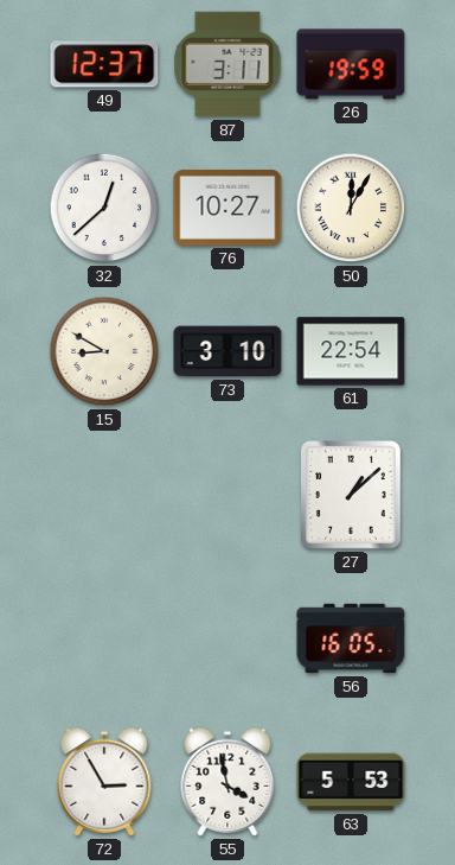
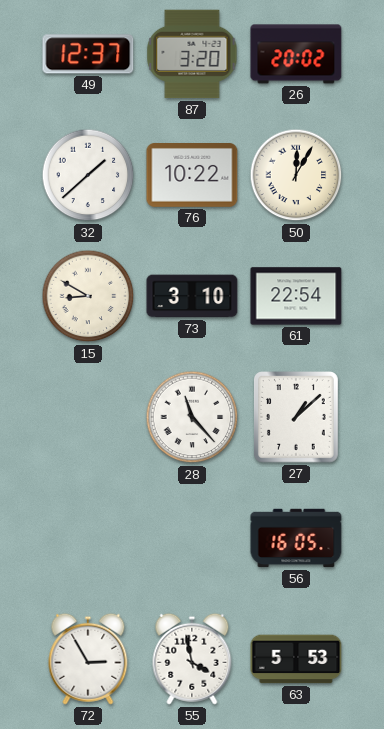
87: 3:11 -> 3:20
26: 19:59 -> 20:02
32: 12:38 -> 1:38
76: 10:27 -> 10:22
28: none -> 11:23
